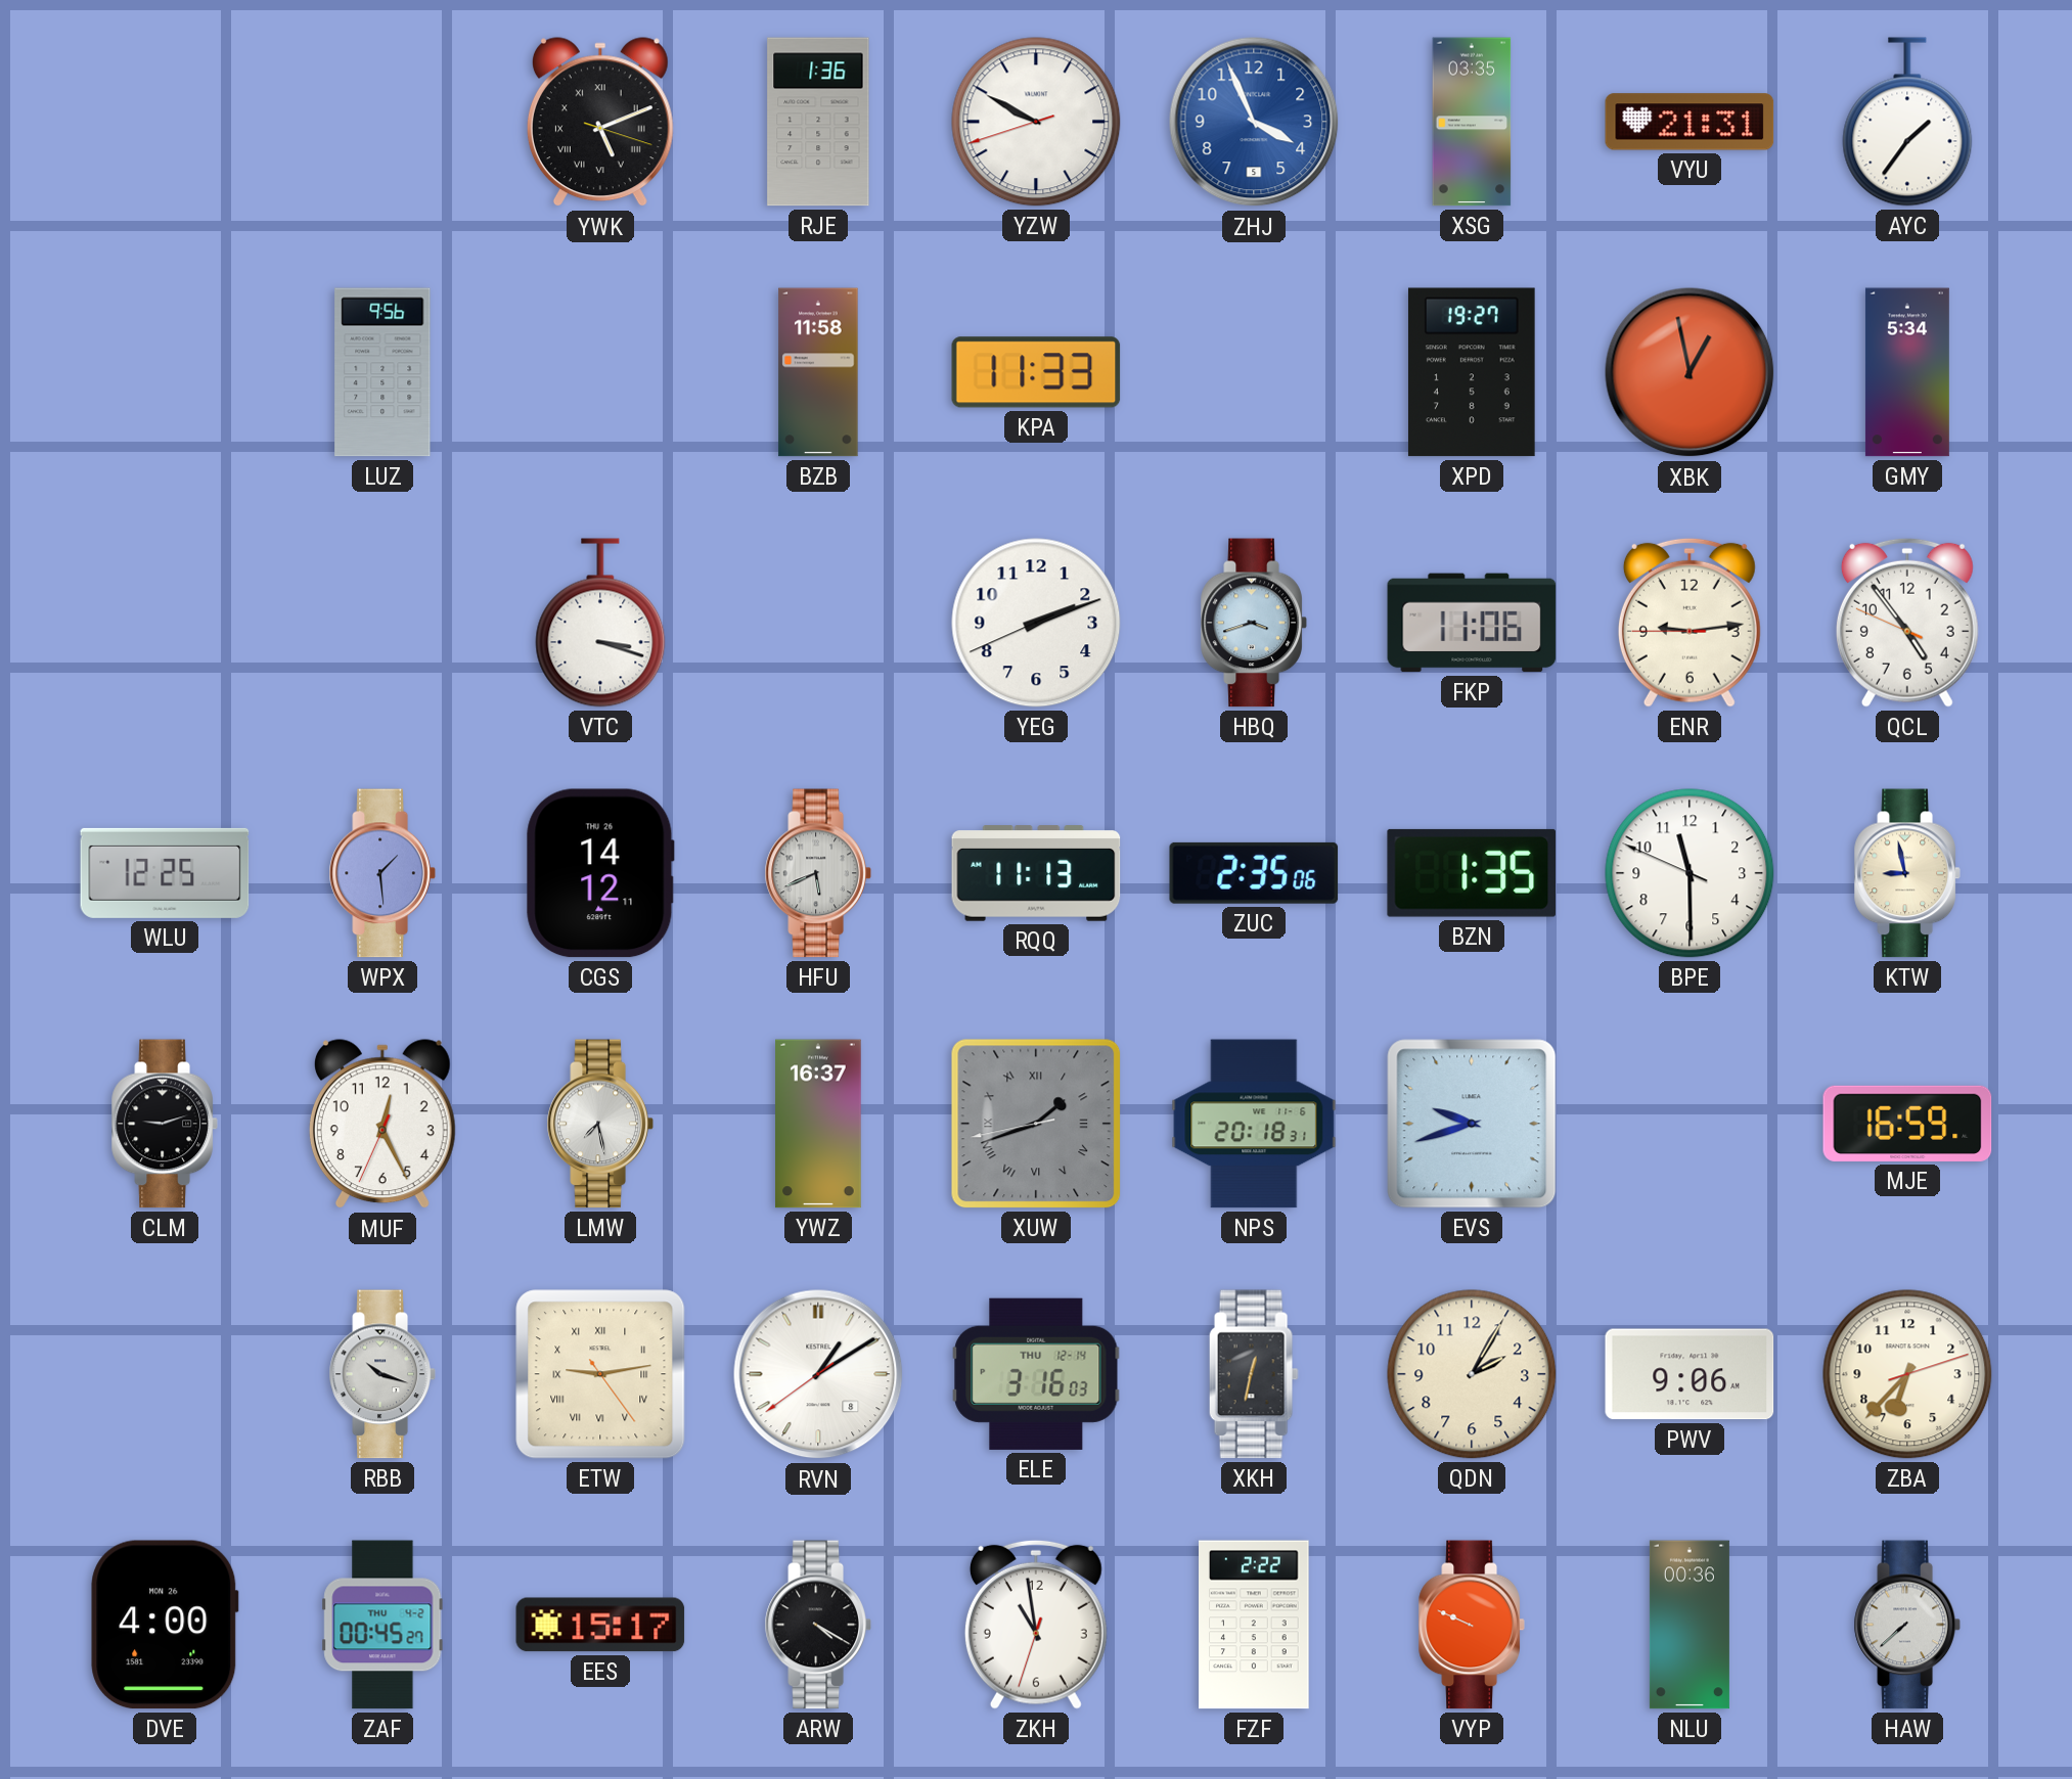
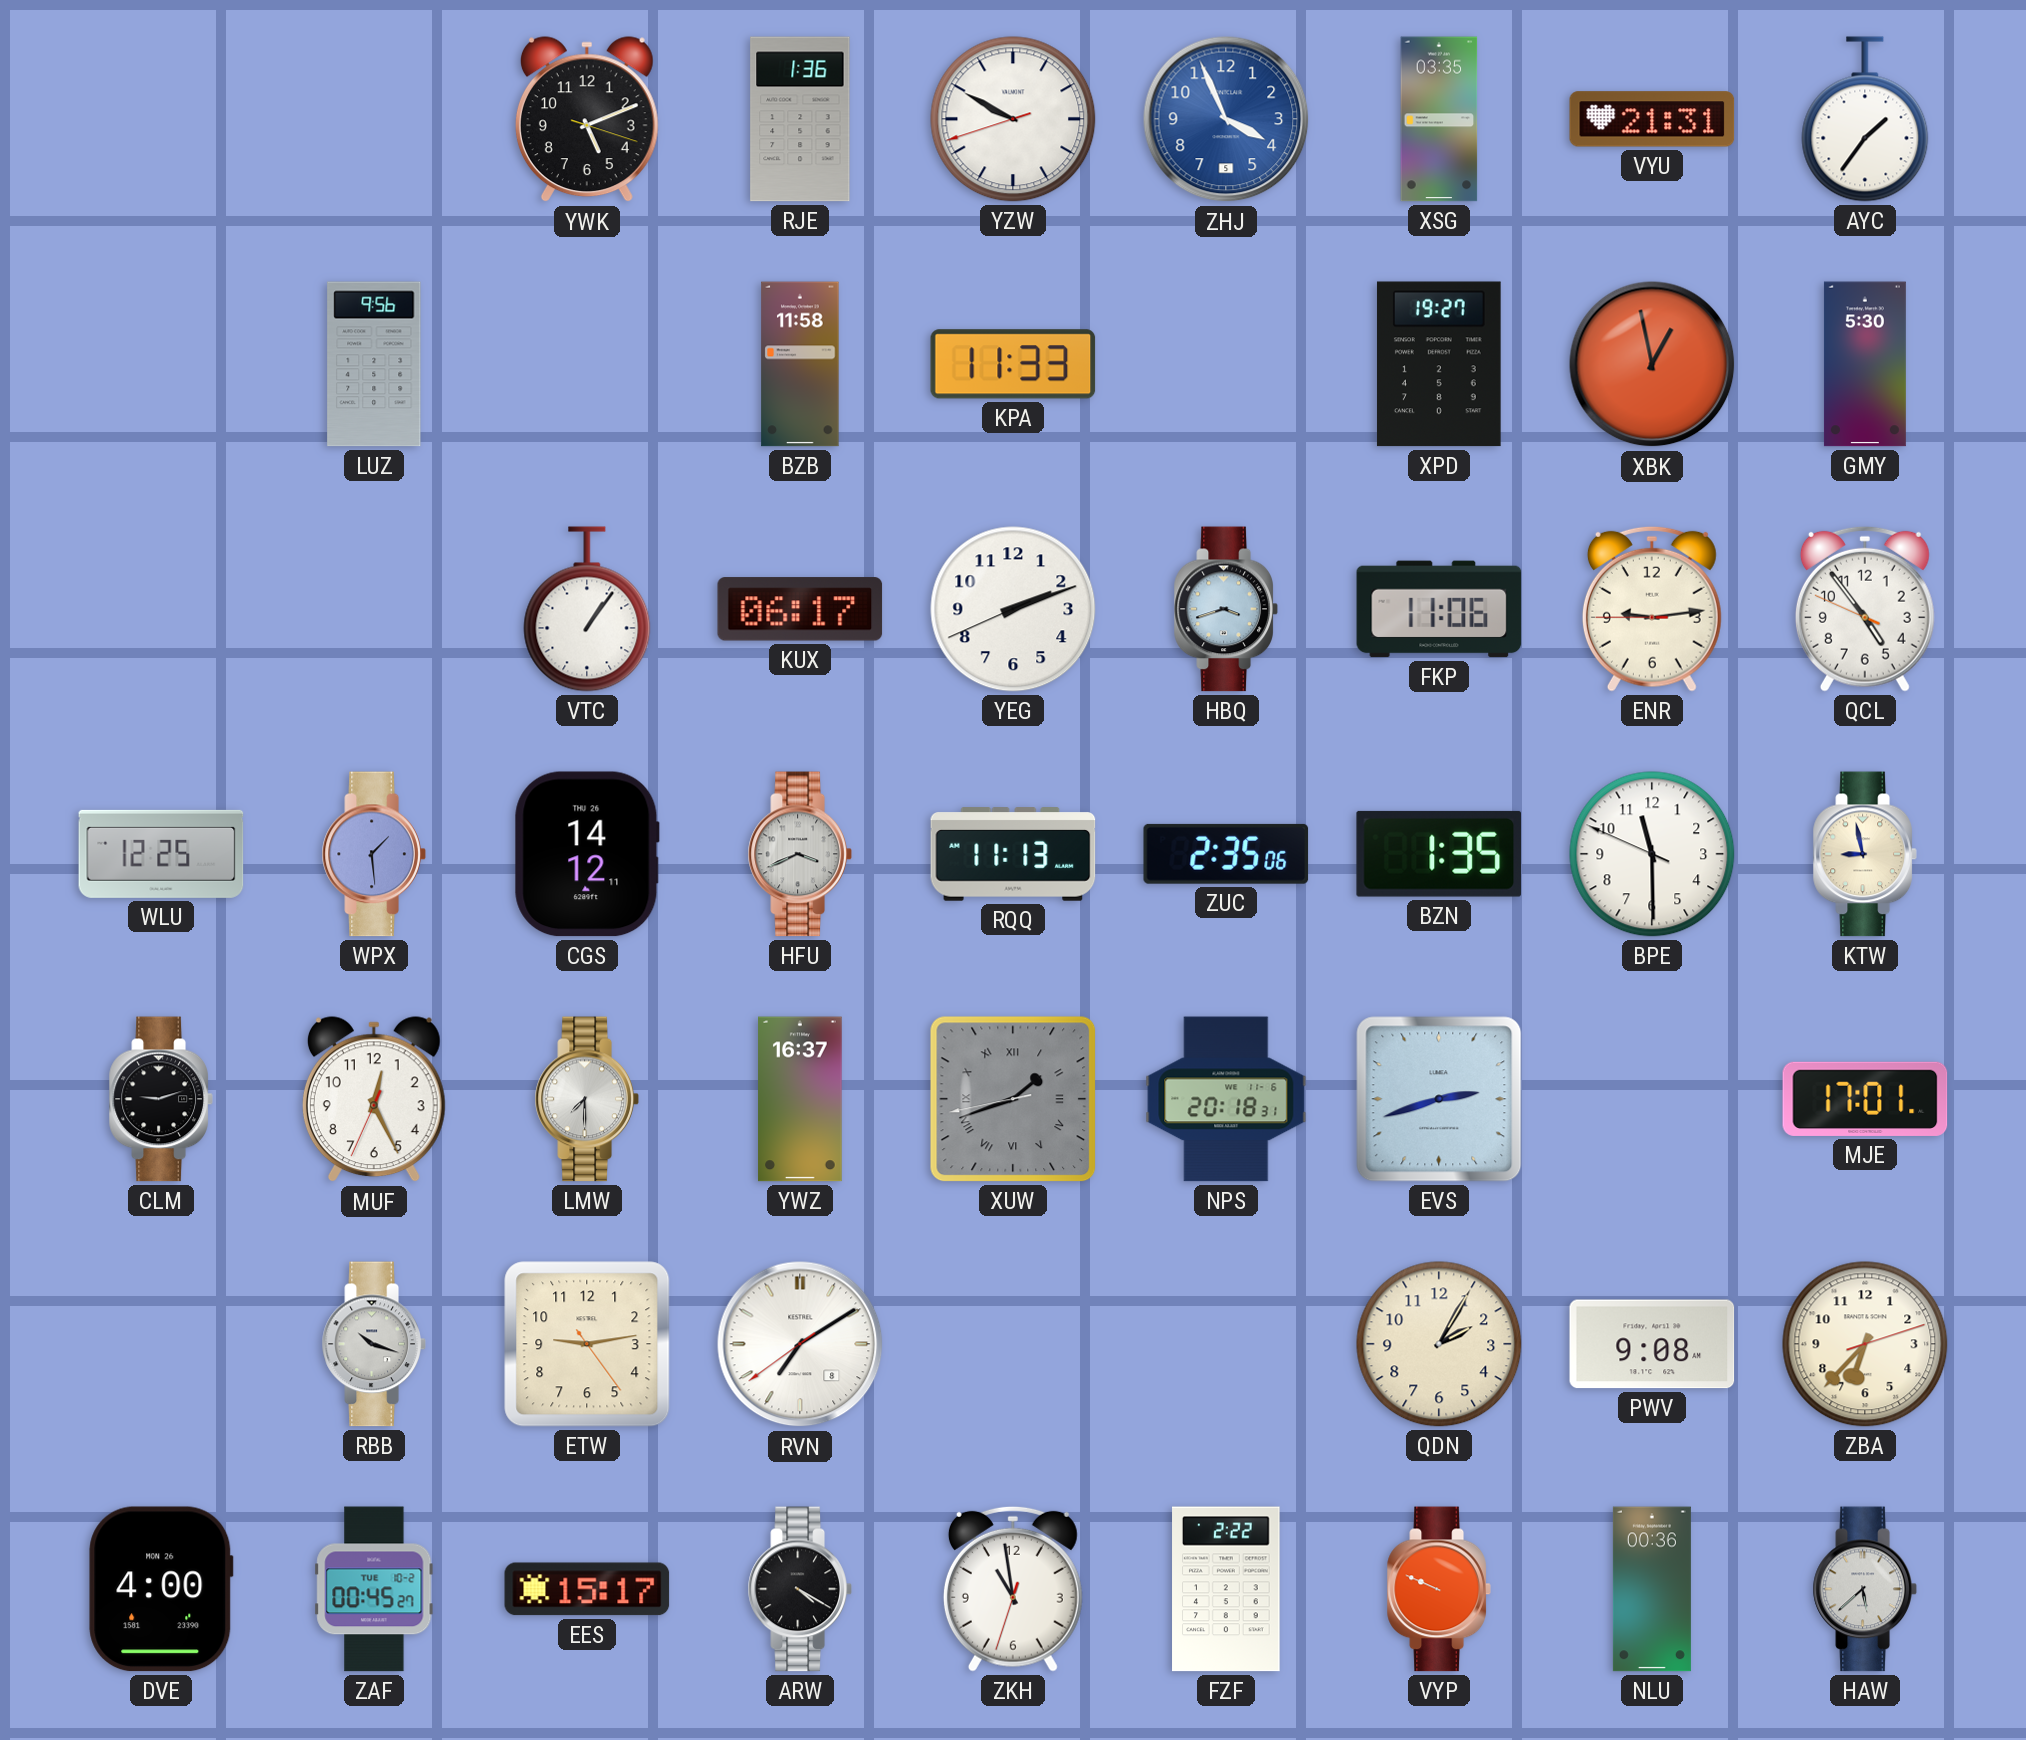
YWK numerals: Roman -> Arabic
GMY: 5:34 -> 5:30
VTC: 3:18 -> 1:06
KUX: none -> 06:17
HFU: 5:41 -> 3:41
LMW: 7:28 -> 7:30
EVS: 9:42 -> 2:42
MJE: 16:59 -> 17:01
ETW numerals: Roman -> Arabic
RVN: 1:09 -> 7:09
ELE: 3:16 -> none
XKH: 12:32 -> none
PWV: 9:06 -> 9:08
ZAF date: THU 4-2 -> TUE 10-2
HAW: 7:38 -> 5:38
